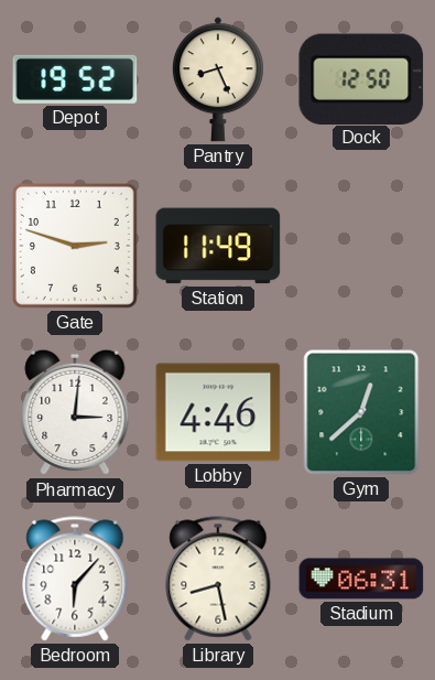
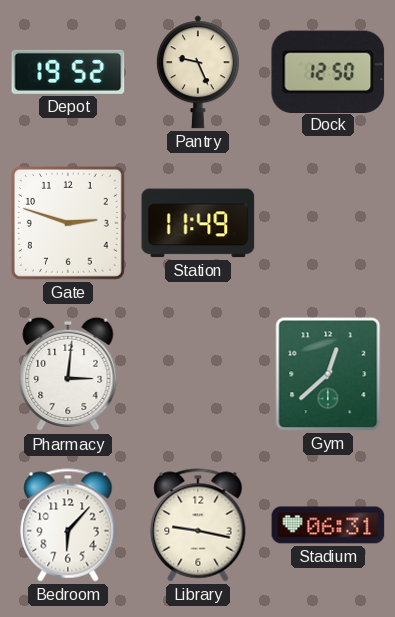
Pantry: 8:26 -> 9:26
Lobby: 4:46 -> none
Library: 8:28 -> 9:17
